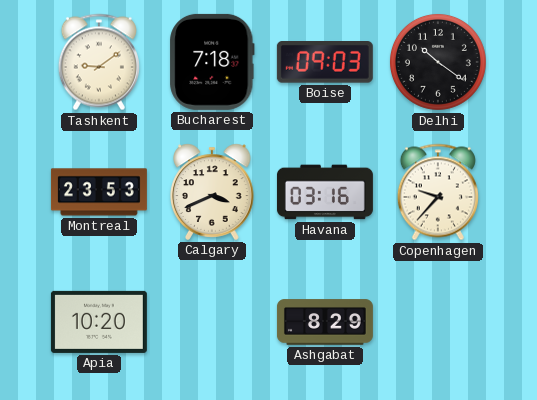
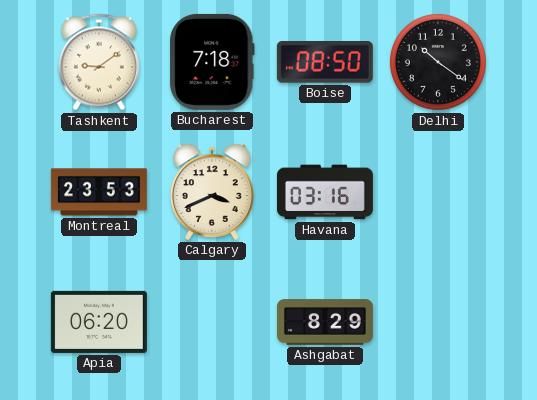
Boise: 09:03 -> 08:50
Copenhagen: 9:37 -> none
Apia: 10:20 -> 06:20
